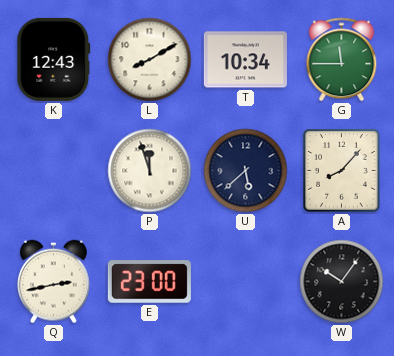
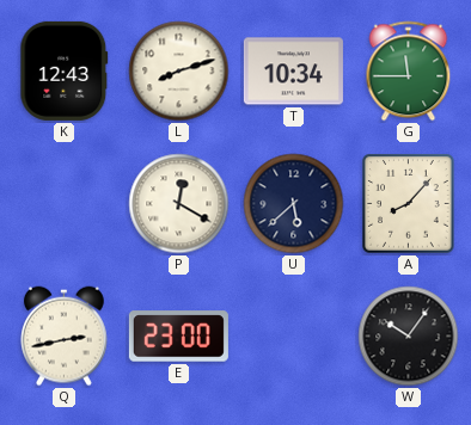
L: 8:10 -> 8:12
P: 11:57 -> 12:20
